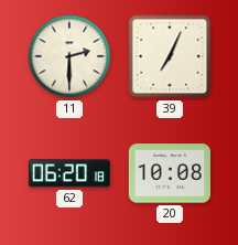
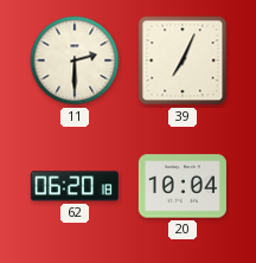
20: 10:08 -> 10:04
